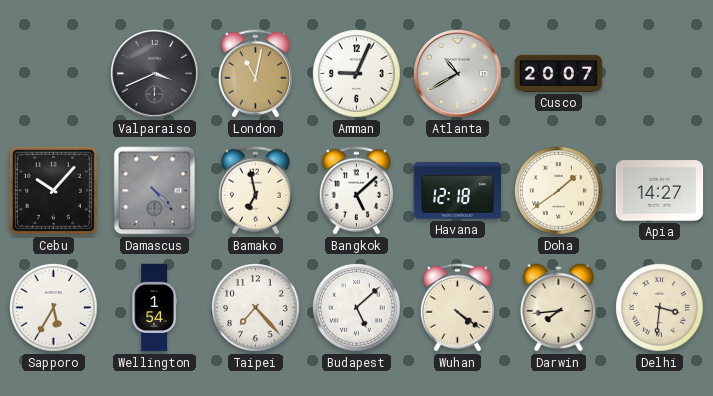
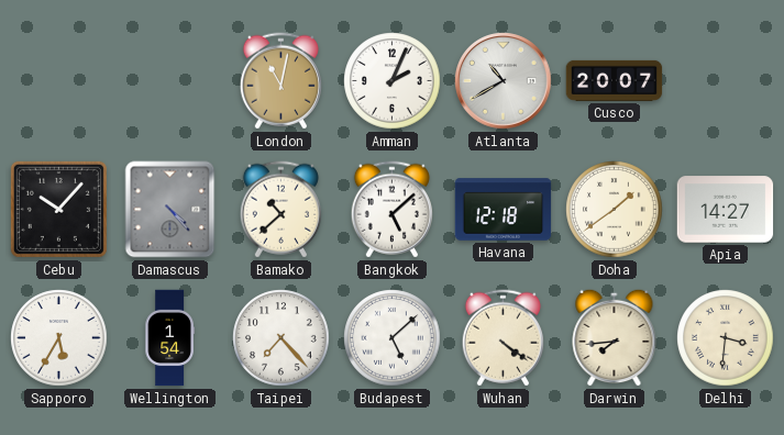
Valparaiso: 3:41 -> none
Amman: 9:04 -> 2:04
Bamako: 6:58 -> 10:38
